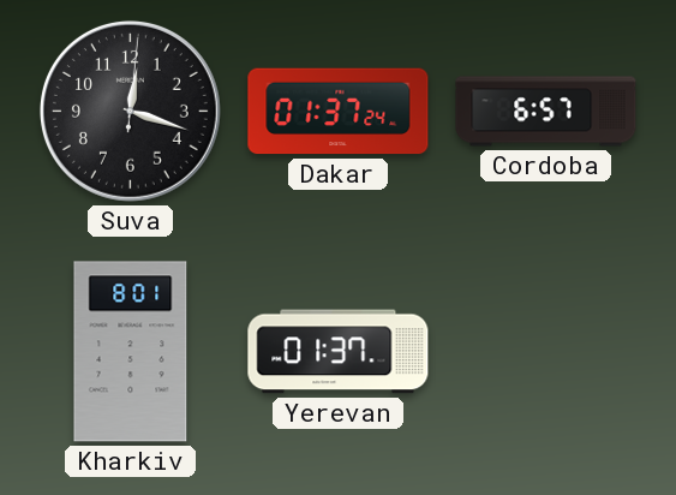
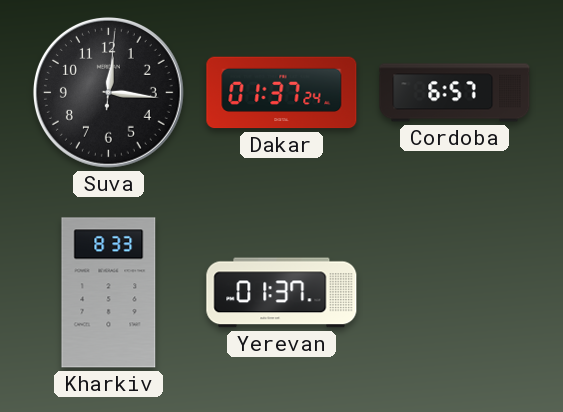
Suva: 12:18 -> 12:16
Kharkiv: 8:01 -> 8:33
